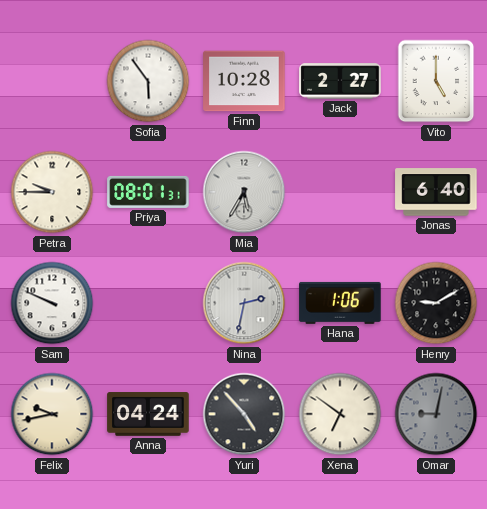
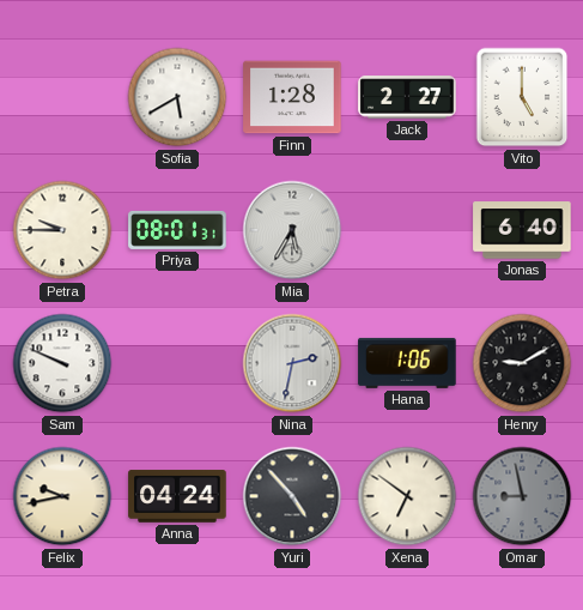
Sofia: 5:54 -> 5:40
Finn: 10:28 -> 1:28
Omar: 9:02 -> 8:58
